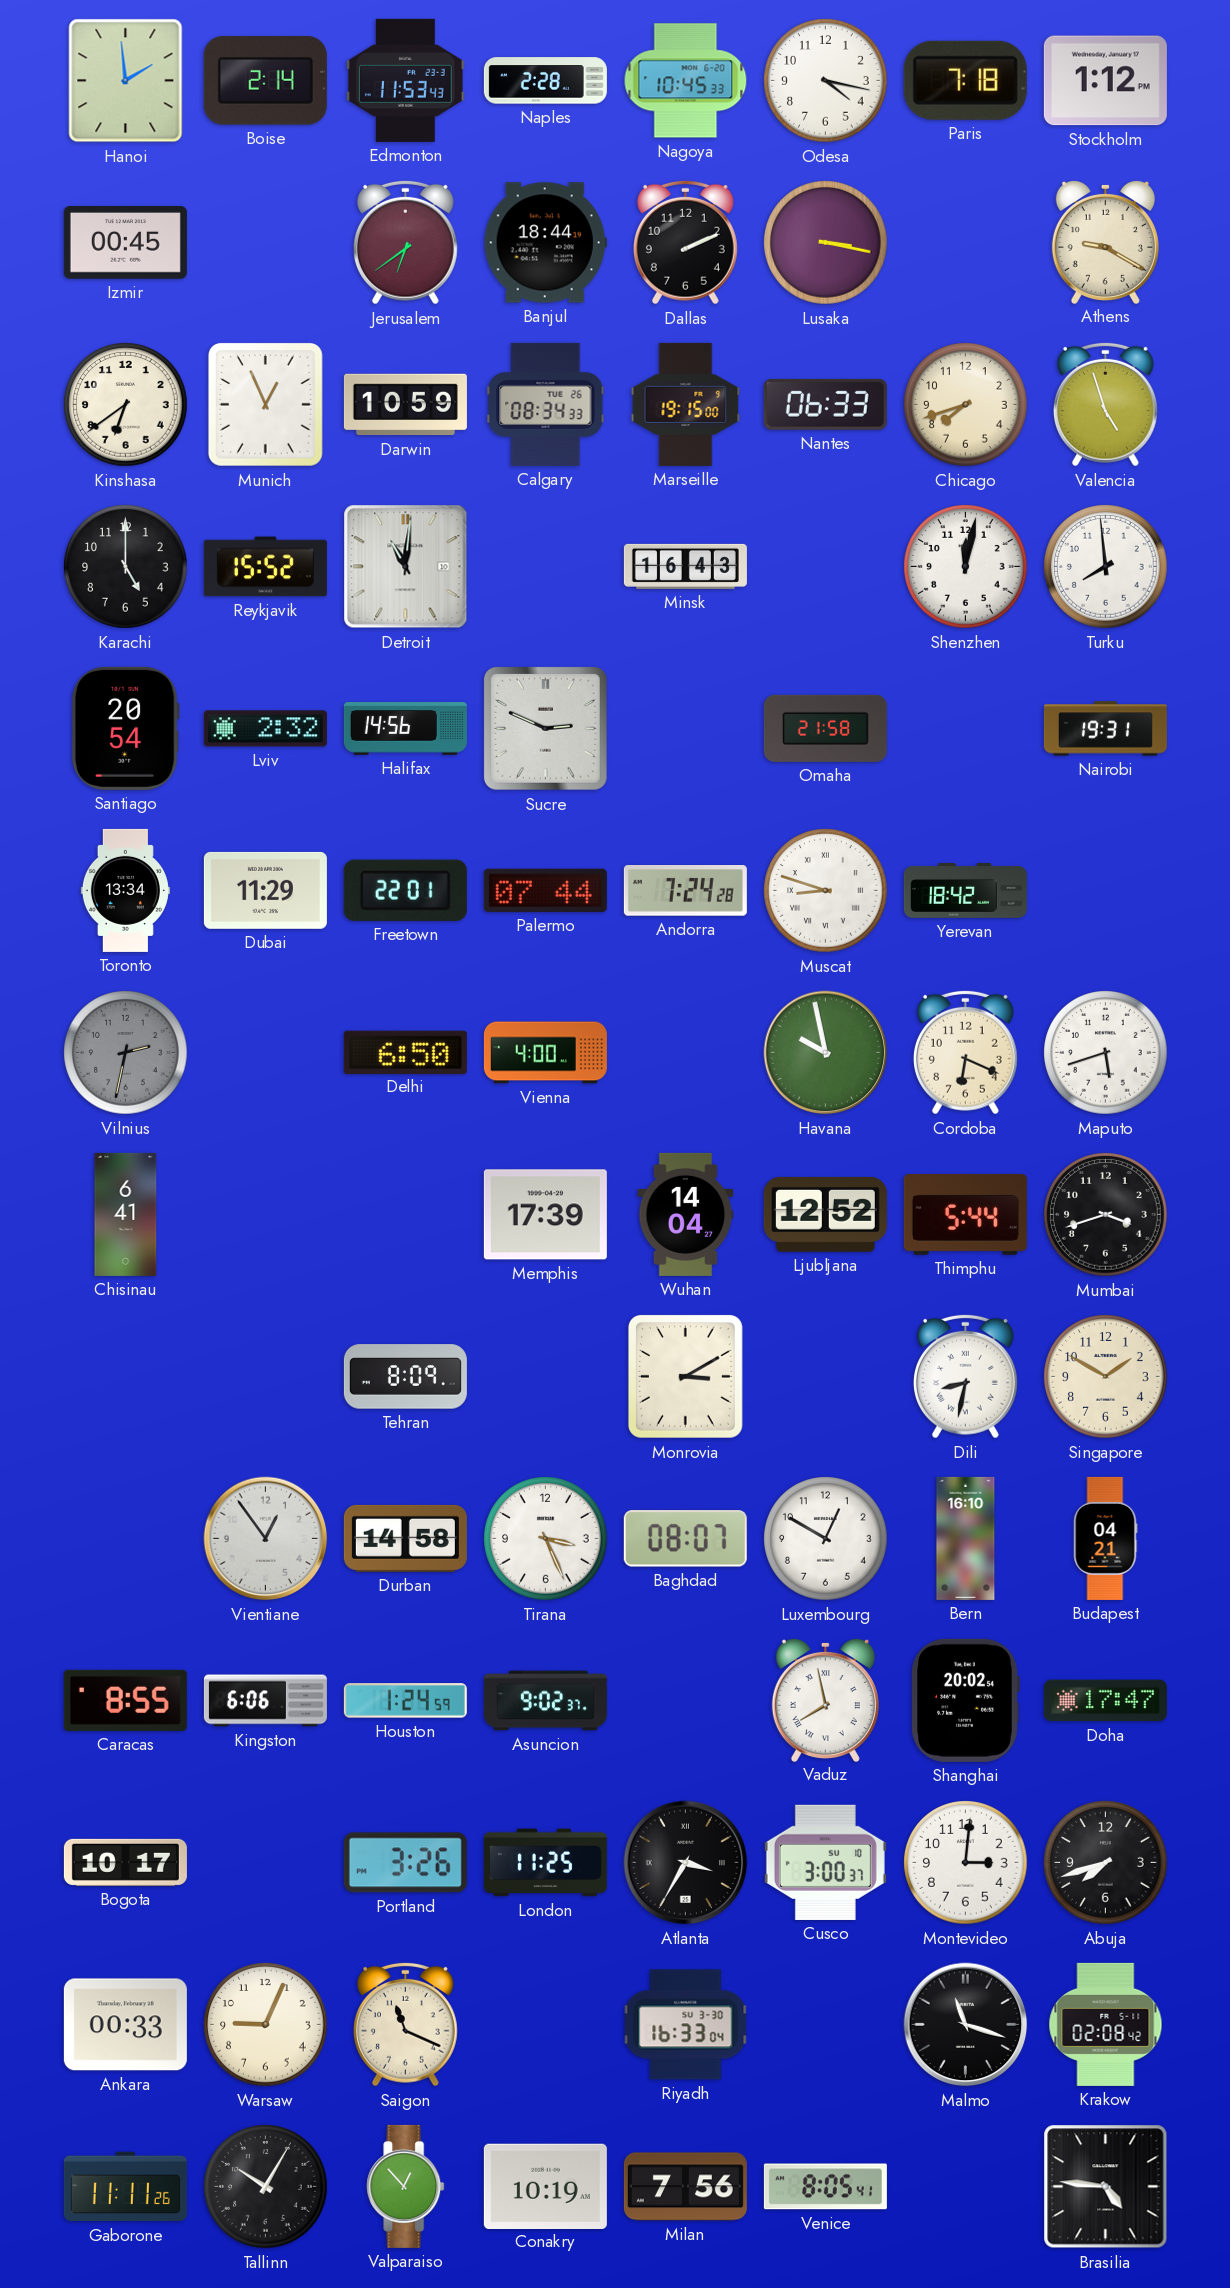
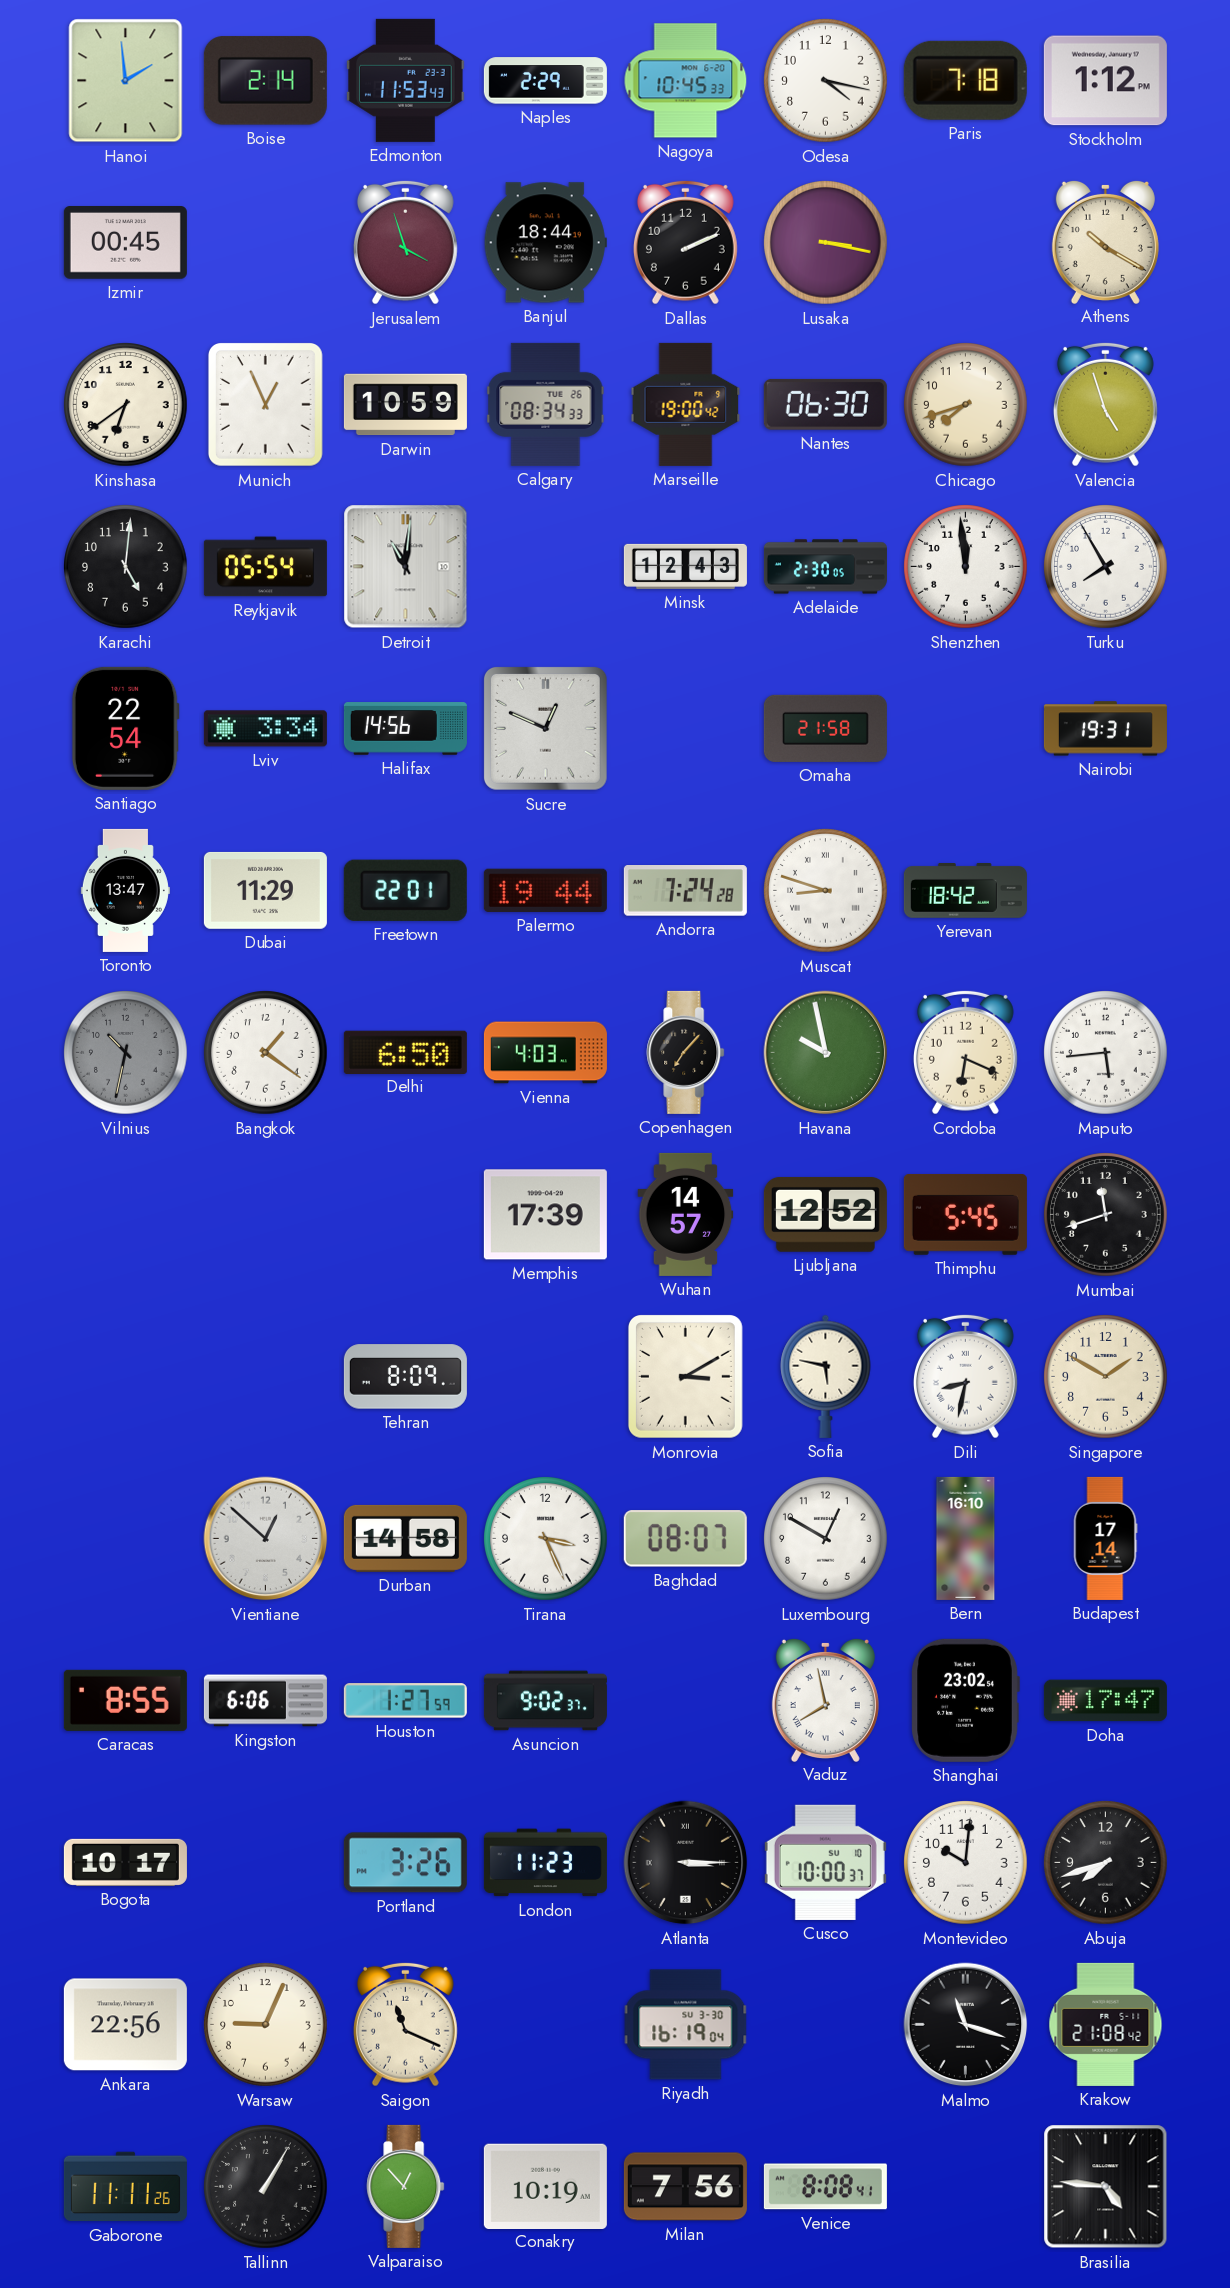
Naples: 2:28 -> 2:29
Jerusalem: 6:39 -> 3:57
Athens: 9:20 -> 10:20
Marseille: 19:15 -> 19:00
Nantes: 06:33 -> 06:30
Karachi: 5:00 -> 5:01
Reykjavik: 15:52 -> 05:54
Minsk: 16:43 -> 12:43
Adelaide: none -> 2:30
Shenzhen: 12:02 -> 11:59
Turku: 7:59 -> 7:55
Santiago: 20:54 -> 22:54
Lviv: 2:32 -> 3:34
Sucre: 2:49 -> 12:49
Toronto: 13:34 -> 13:47
Palermo: 07:44 -> 19:44
Vilnius: 2:32 -> 10:32
Bangkok: none -> 1:21
Vienna: 4:00 -> 4:03
Copenhagen: none -> 7:07
Maputo: 5:42 -> 5:44
Chisinau: 6:41 -> none
Wuhan: 14:04 -> 14:57
Thimphu: 5:44 -> 5:45
Mumbai: 3:42 -> 11:42
Sofia: none -> 5:47
Vientiane: 12:54 -> 12:52
Budapest: 04:21 -> 17:14
Houston: 1:24 -> 1:27
Shanghai: 20:02 -> 23:02
London: 11:25 -> 11:23
Atlanta: 3:35 -> 3:15
Cusco: 3:00 -> 10:00
Montevideo: 3:01 -> 10:01
Ankara: 00:33 -> 22:56
Riyadh: 16:33 -> 16:19
Krakow: 02:08 -> 21:08
Tallinn: 10:05 -> 1:05
Venice: 8:05 -> 8:08
